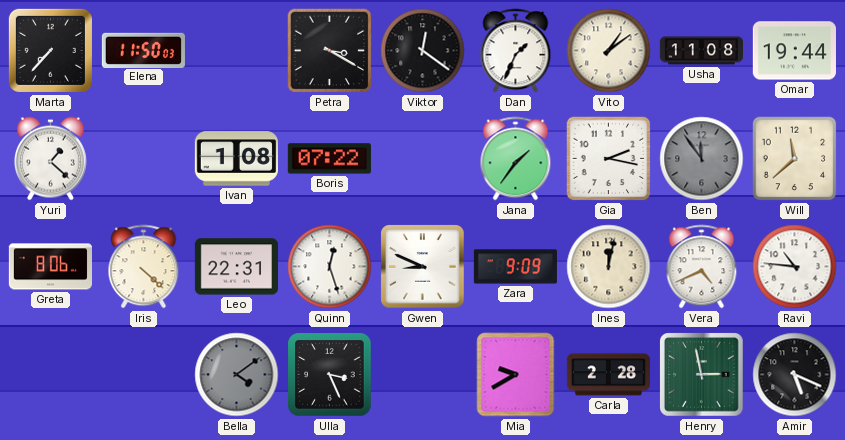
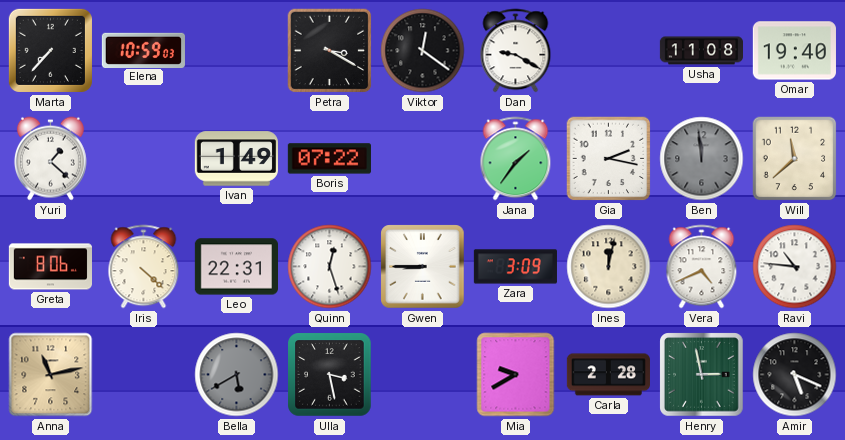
Elena: 11:50 -> 10:59
Dan: 1:34 -> 9:20
Vito: 1:09 -> none
Omar: 19:44 -> 19:40
Ivan: 1:08 -> 1:49
Ben: 11:54 -> 11:59
Gwen: 8:49 -> 8:45
Zara: 9:09 -> 3:09
Anna: none -> 11:13
Bella: 4:09 -> 5:40
Ulla: 3:26 -> 3:28
